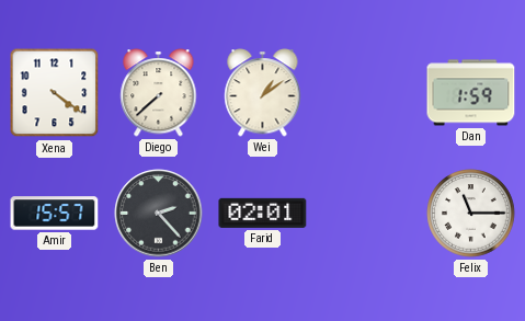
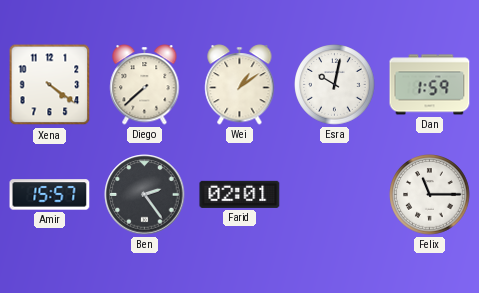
Esra: none -> 10:02
Ben: 2:23 -> 2:24
